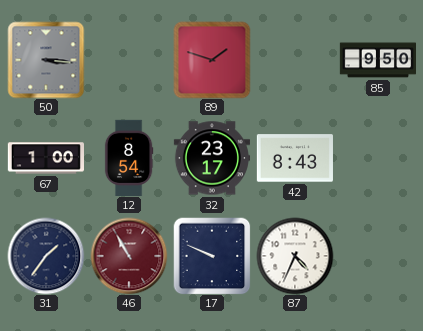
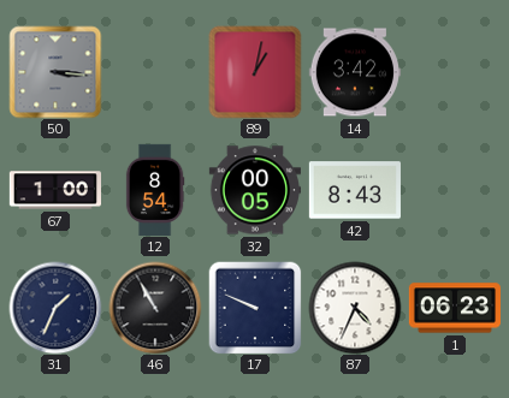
89: 1:48 -> 1:02
14: none -> 3:42
85: 9:50 -> none
32: 23:17 -> 00:05
31: 1:36 -> 1:34
46 dial: burgundy -> black
1: none -> 06:23
